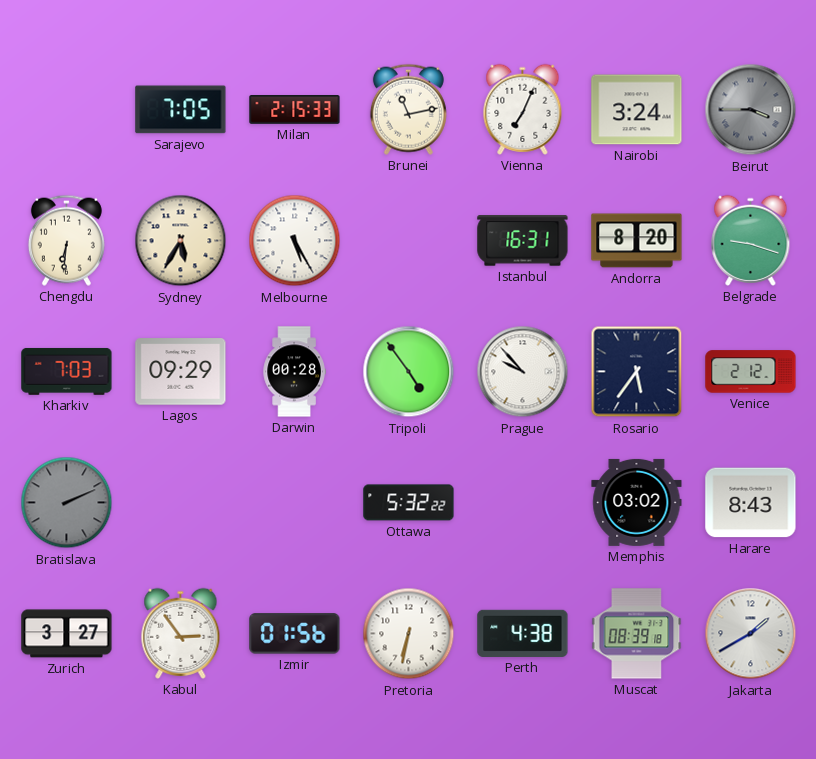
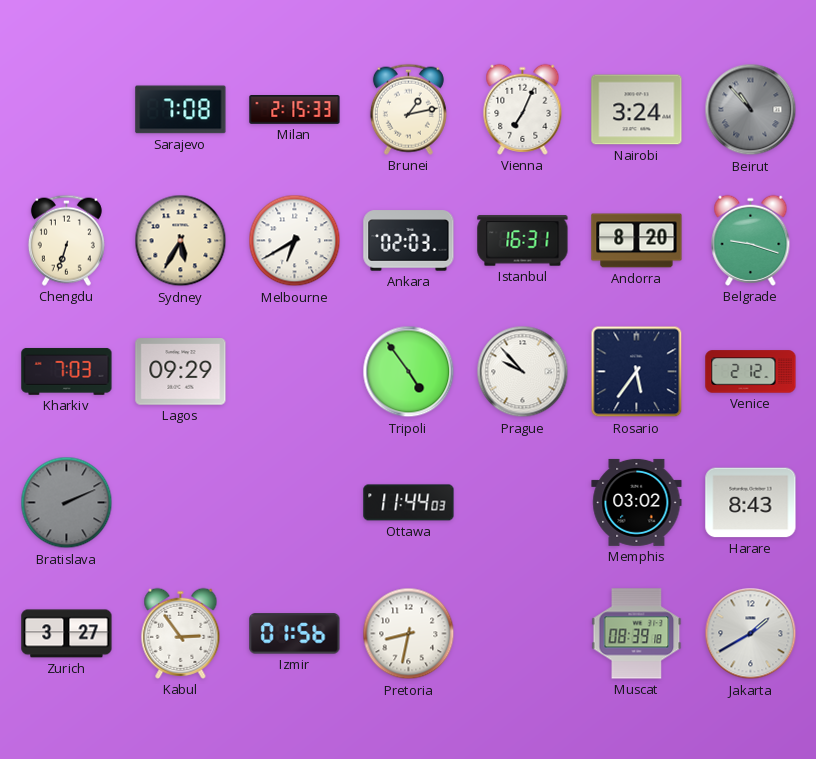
Sarajevo: 7:05 -> 7:08
Brunei: 11:13 -> 1:13
Beirut: 3:45 -> 10:53
Chengdu: 6:31 -> 6:33
Melbourne: 5:25 -> 6:40
Ankara: none -> 02:03
Darwin: 00:28 -> none
Ottawa: 5:32 -> 11:44
Pretoria: 6:32 -> 8:32
Perth: 4:38 -> none
